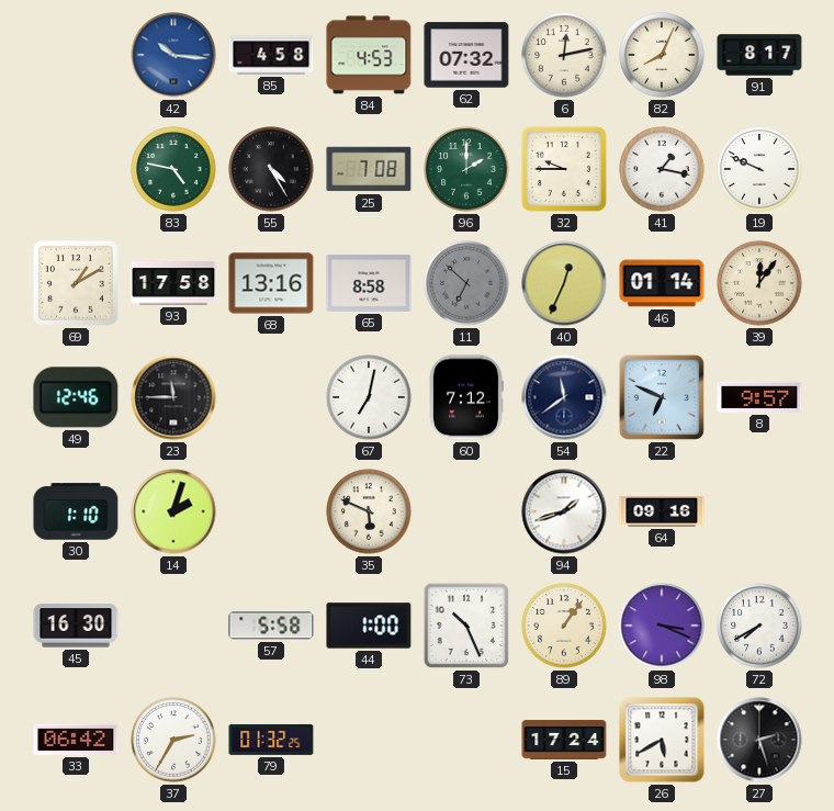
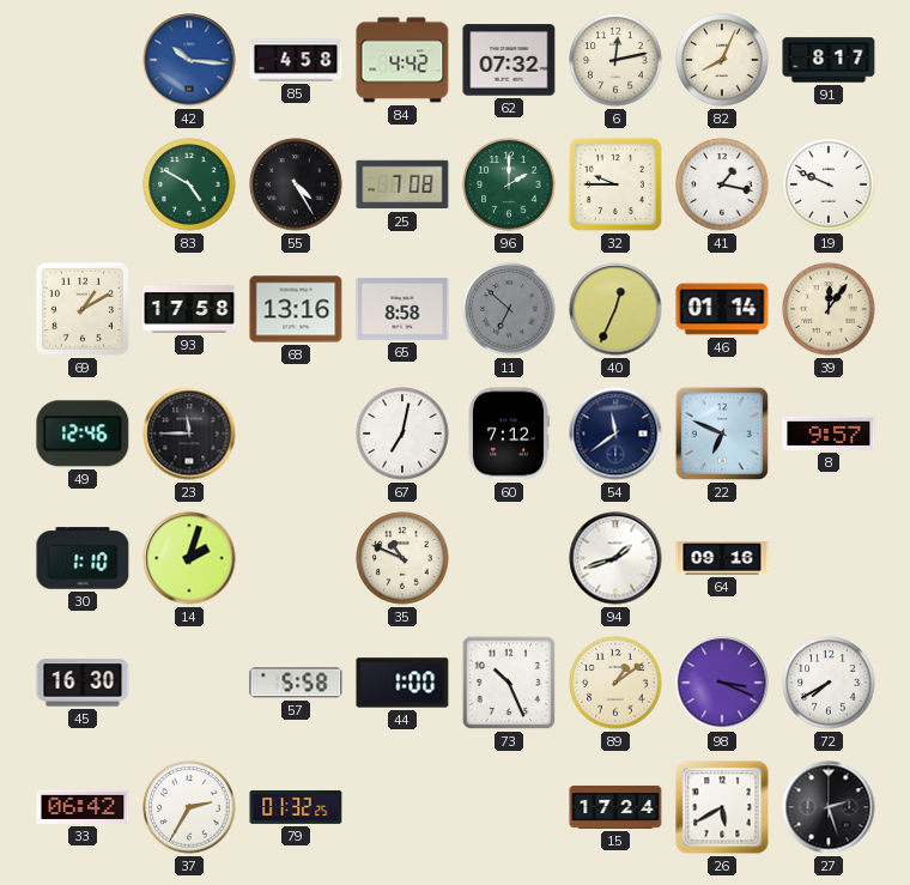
84: 4:53 -> 4:42
83: 4:47 -> 4:50
35: 5:49 -> 10:49
89: 1:06 -> 1:09
